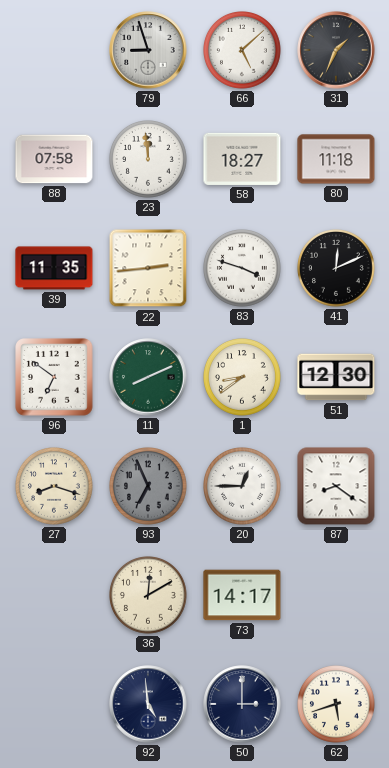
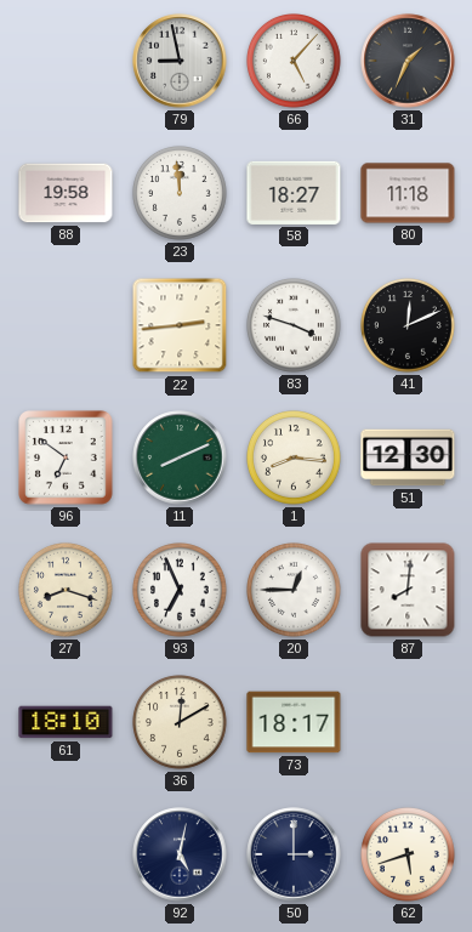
79: 8:57 -> 8:58
66: 5:08 -> 5:07
88: 07:58 -> 19:58
39: 11:35 -> none
1: 8:39 -> 8:16
93 dial: grey -> white
87: 8:21 -> 8:01
61: none -> 18:10
73: 14:17 -> 18:17
92: 4:59 -> 5:02
